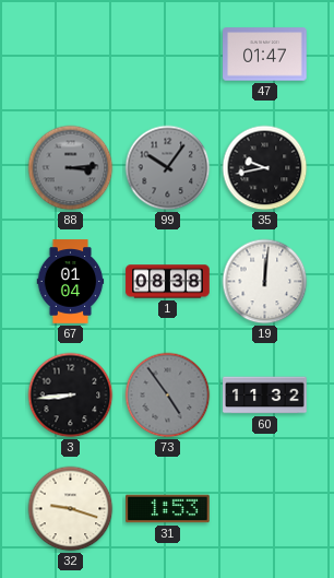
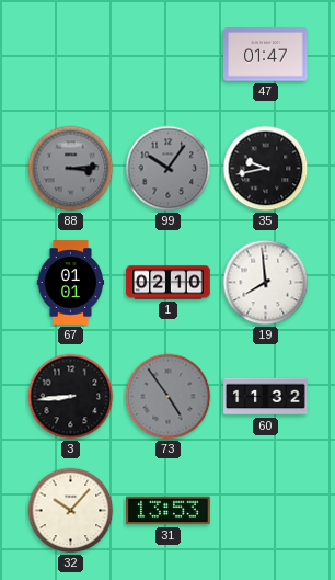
67: 01:04 -> 01:01
1: 08:38 -> 02:10
19: 12:01 -> 7:59
32: 9:18 -> 10:07
31: 1:53 -> 13:53
